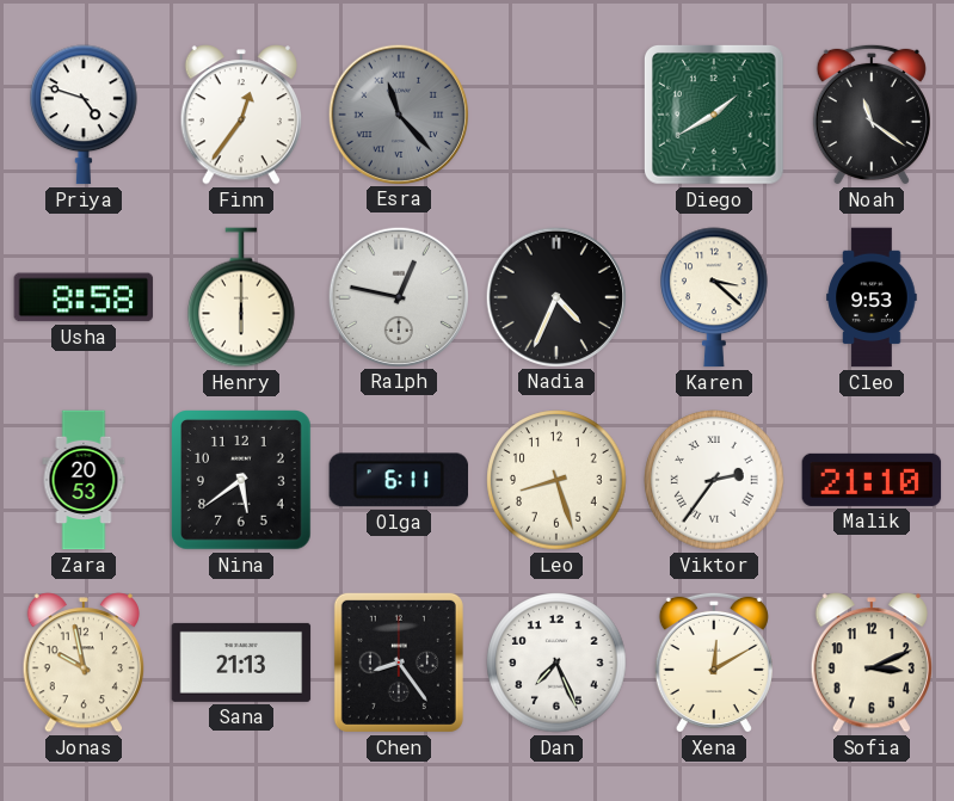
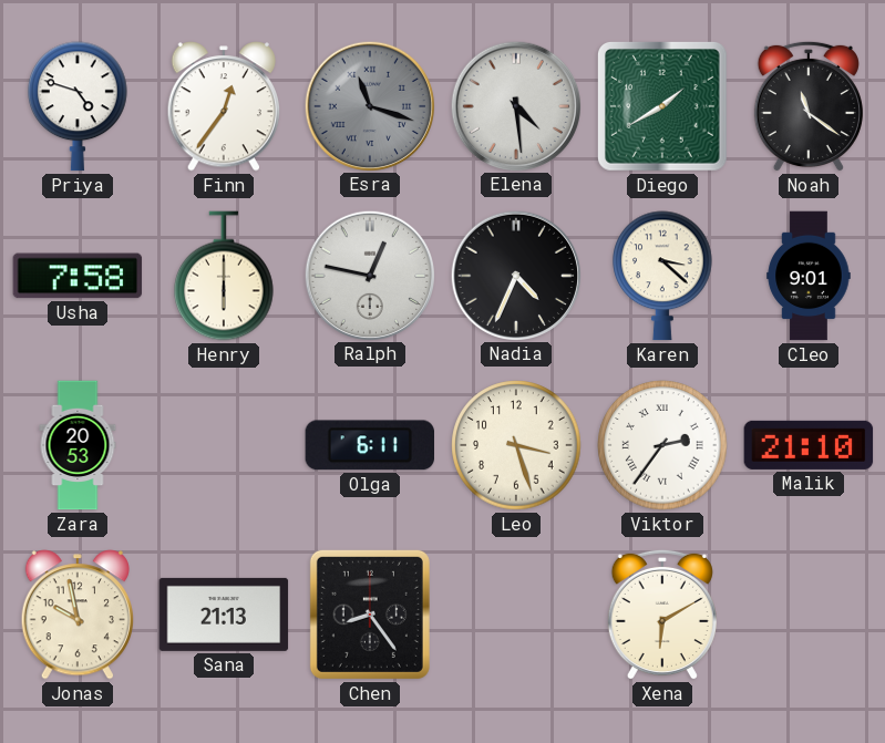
Esra: 11:23 -> 11:18
Elena: none -> 4:29
Usha: 8:58 -> 7:58
Cleo: 9:53 -> 9:01
Nina: 5:39 -> none
Leo: 8:27 -> 3:27
Dan: 7:26 -> none
Xena: 12:10 -> 6:10
Sofia: 3:11 -> none
